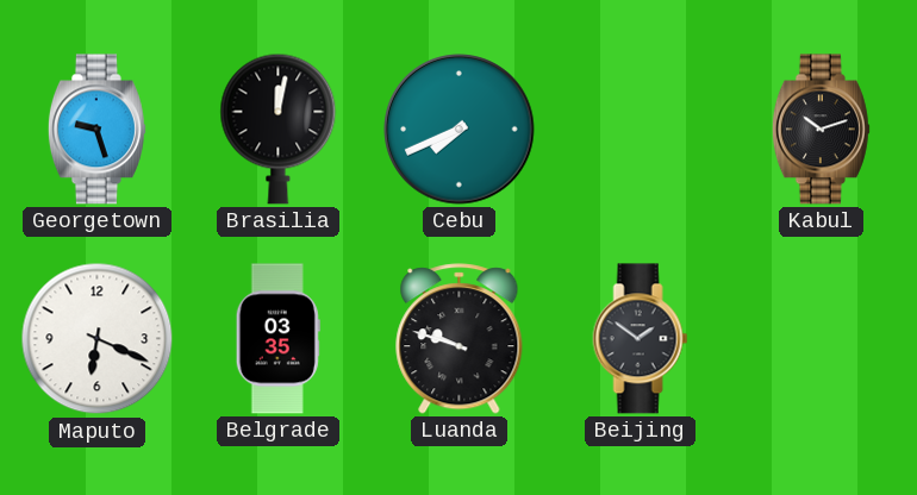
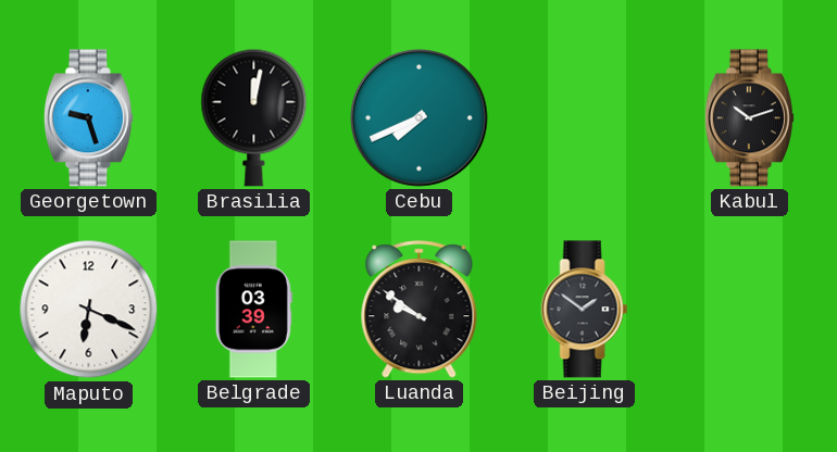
Belgrade: 03:35 -> 03:39
Luanda: 9:48 -> 9:51
